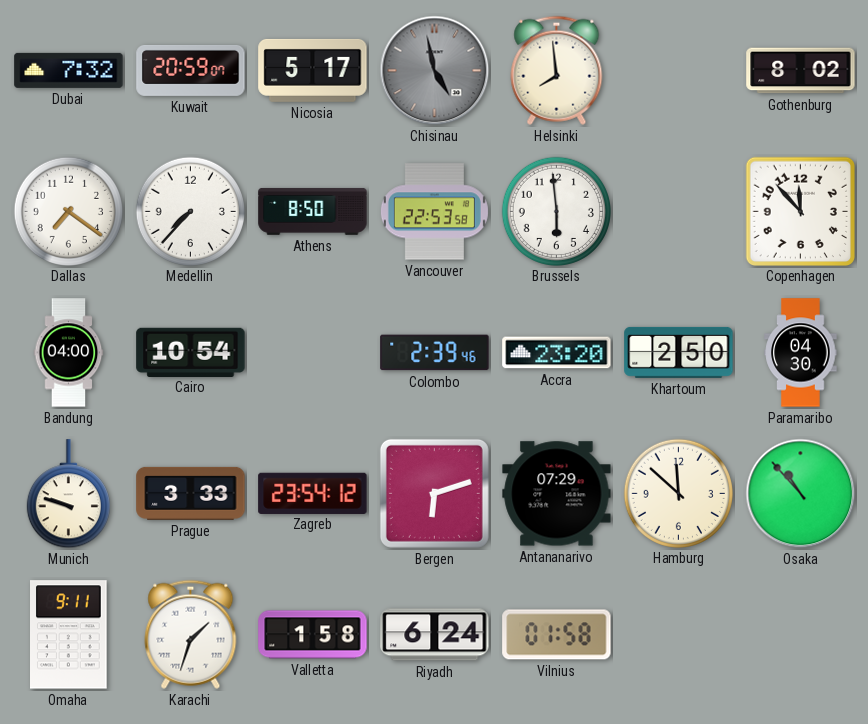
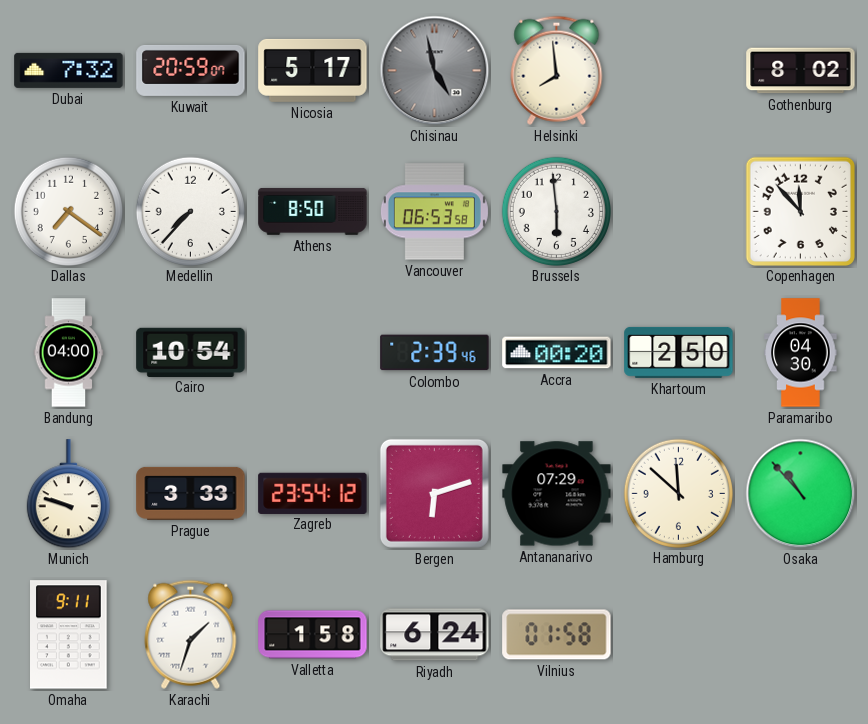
Vancouver: 22:53 -> 06:53
Accra: 23:20 -> 00:20
